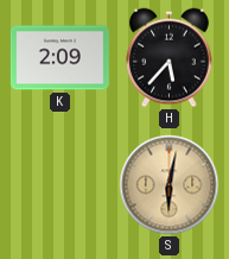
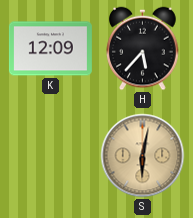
K: 2:09 -> 12:09
